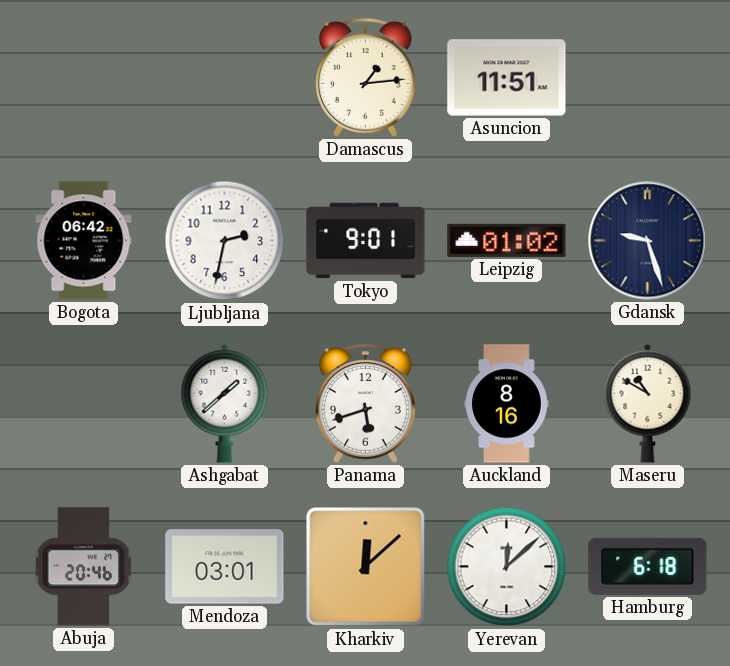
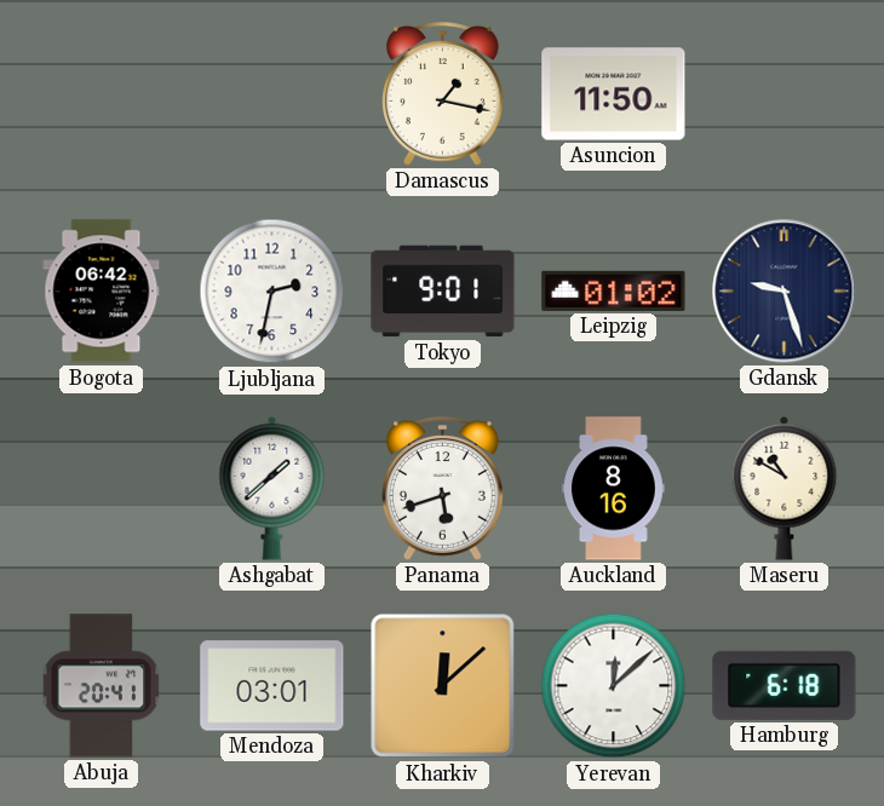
Damascus: 1:14 -> 1:17
Asuncion: 11:51 -> 11:50
Abuja: 20:46 -> 20:41
